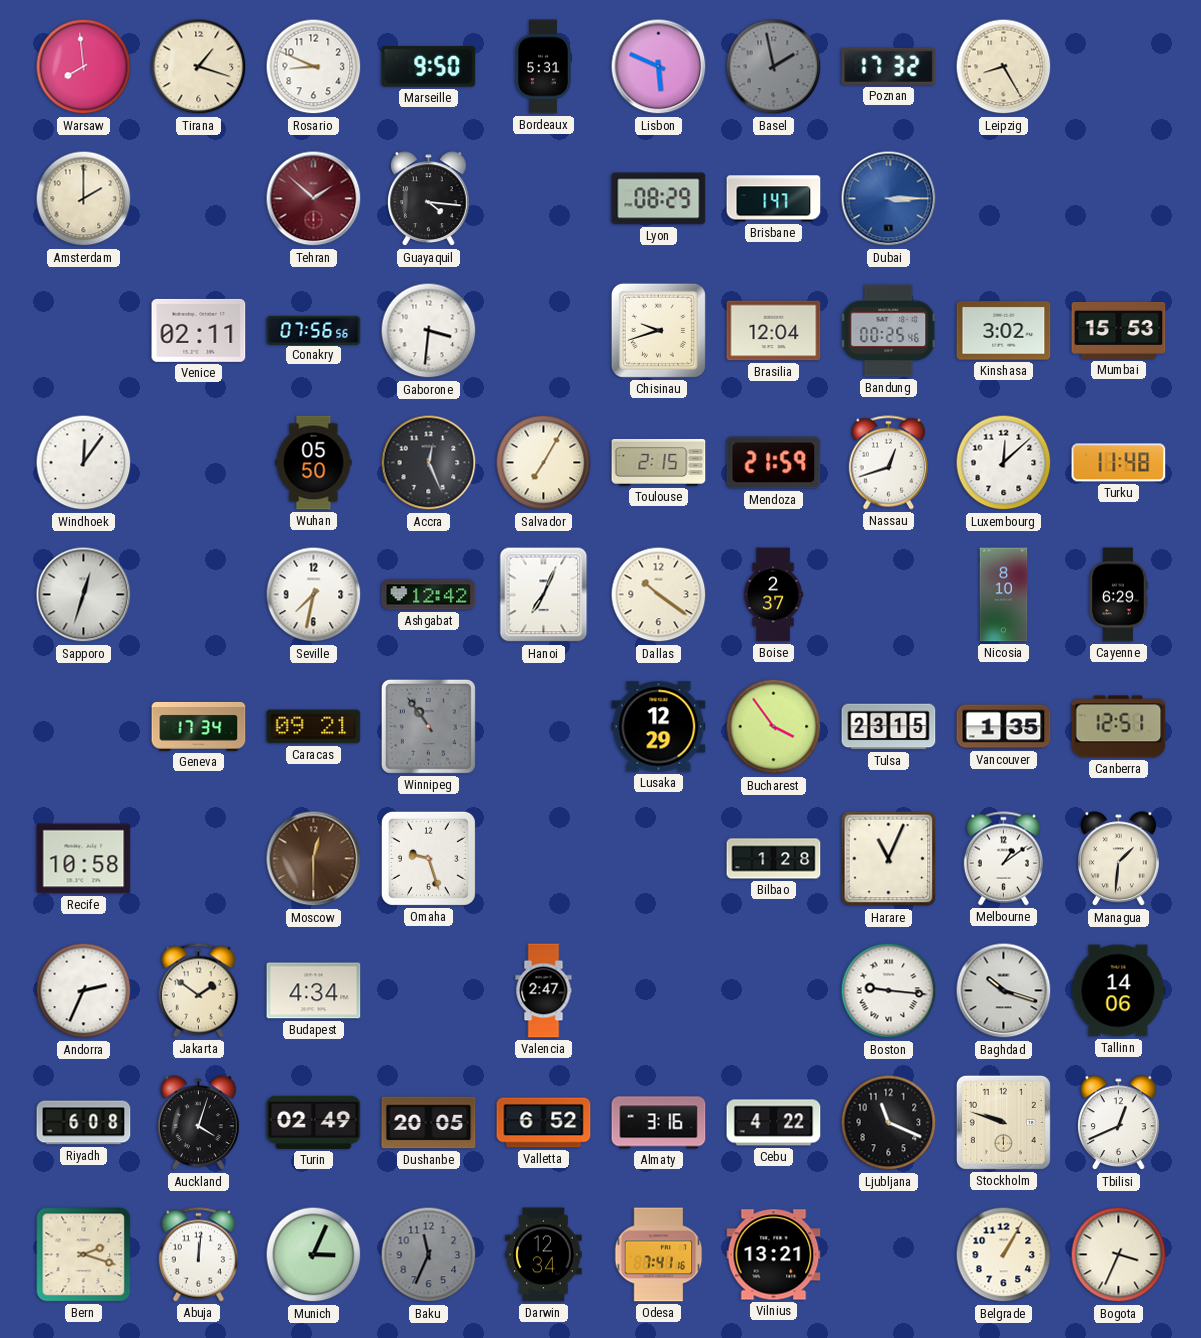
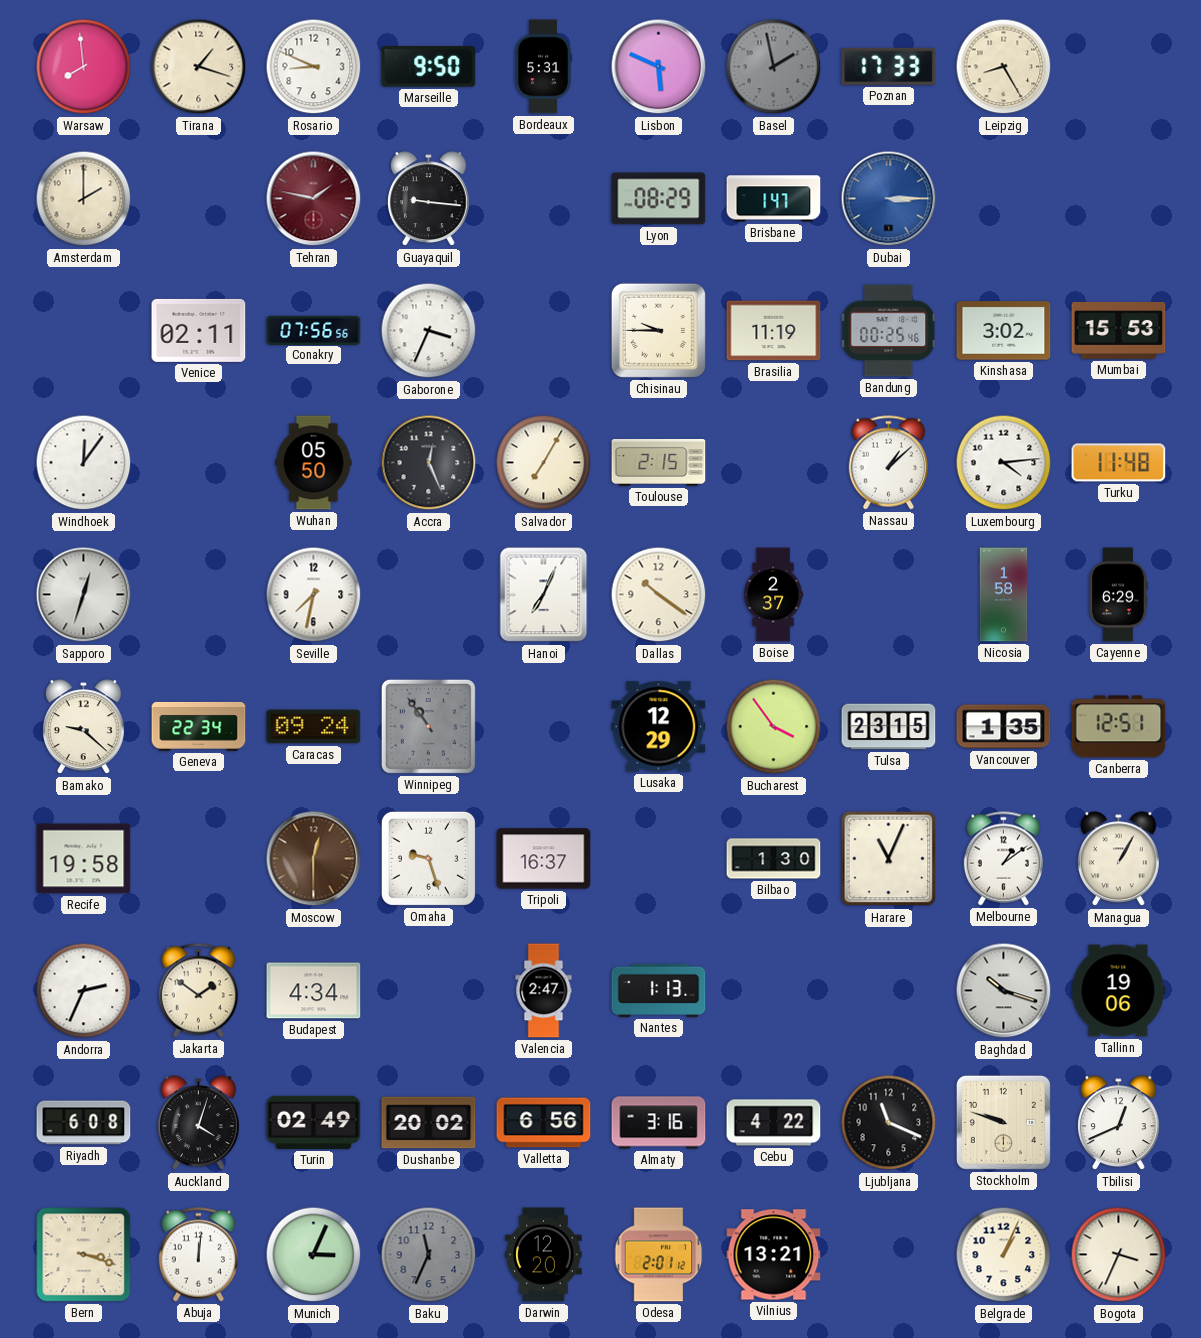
Poznan: 17:32 -> 17:33
Tehran: 1:52 -> 1:47
Guayaquil: 4:16 -> 9:16
Gaborone: 3:31 -> 3:34
Chisinau: 9:42 -> 9:45
Brasilia: 12:04 -> 11:19
Mendoza: 21:59 -> none
Nassau: 12:42 -> 1:08
Luxembourg: 12:08 -> 4:14
Ashgabat: 12:42 -> none
Nicosia: 8:10 -> 1:58
Bamako: none -> 9:22
Geneva: 17:34 -> 22:34
Caracas: 09:21 -> 09:24
Recife: 10:58 -> 19:58
Tripoli: none -> 16:37
Bilbao: 1:28 -> 1:30
Managua: 1:31 -> 1:05
Nantes: none -> 1:13
Boston: 9:16 -> none
Tallinn: 14:06 -> 19:06
Dushanbe: 20:05 -> 20:02
Valletta: 6:52 -> 6:56
Bern: 2:18 -> 3:18
Darwin: 12:34 -> 12:20
Odesa: 7:41 -> 2:01
Belgrade: 1:05 -> 1:04
